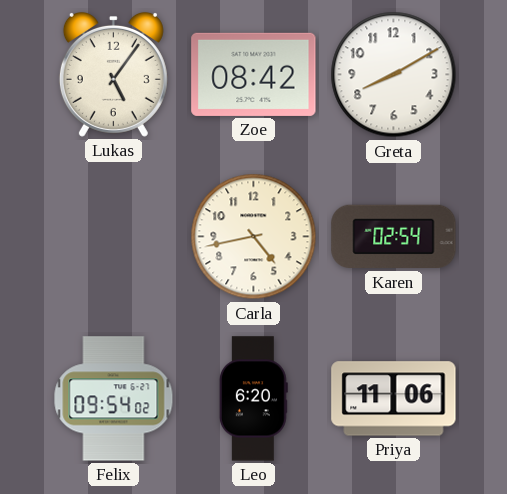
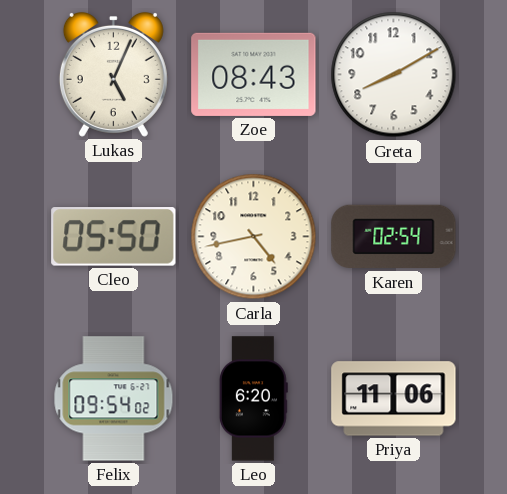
Lukas: 5:06 -> 5:04
Zoe: 08:42 -> 08:43
Cleo: none -> 05:50
